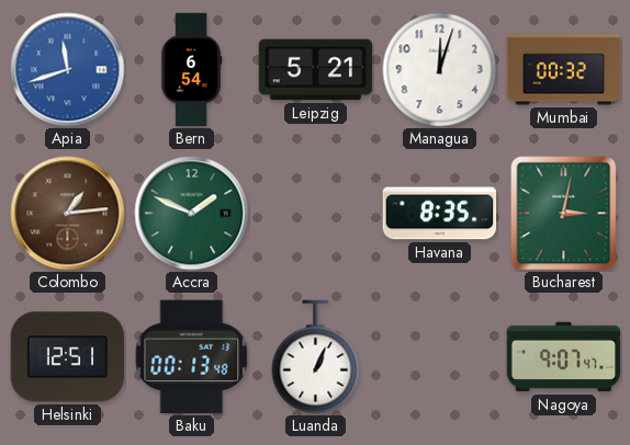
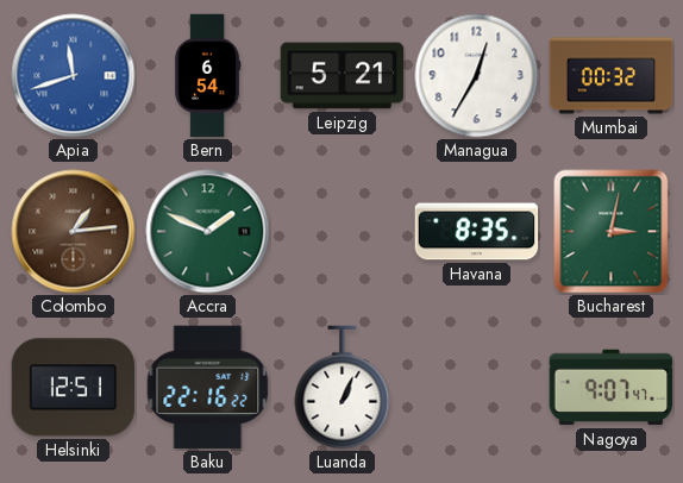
Managua: 12:03 -> 12:35
Baku: 00:13 -> 22:16
